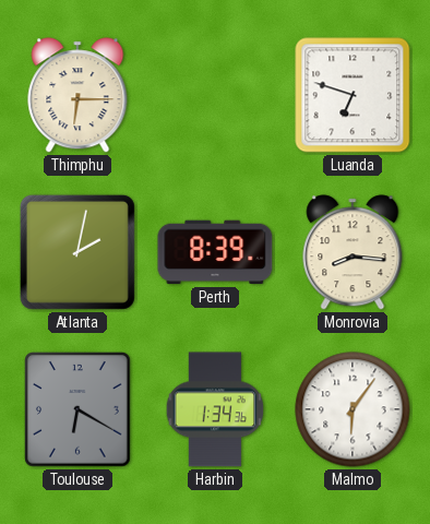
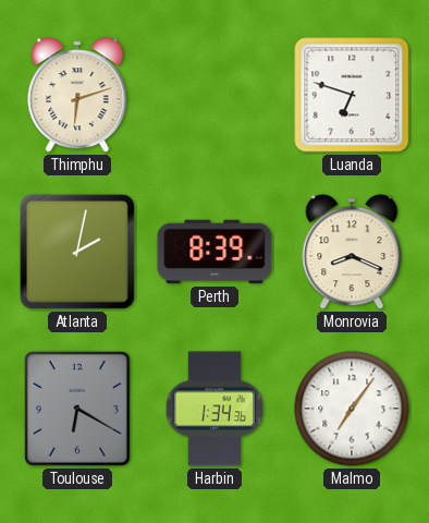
Thimphu: 6:15 -> 6:12
Monrovia: 8:16 -> 8:19
Malmo: 6:06 -> 7:06
